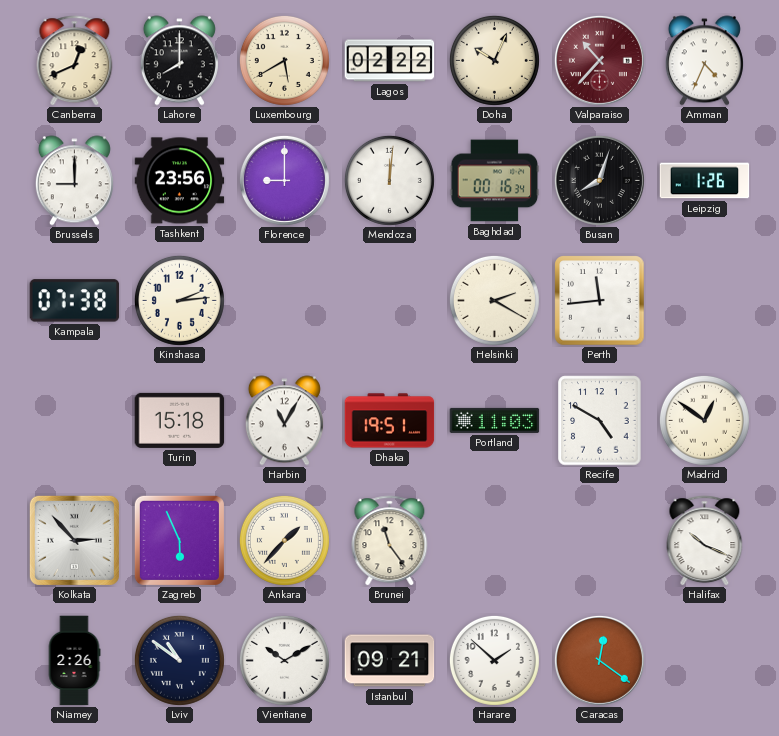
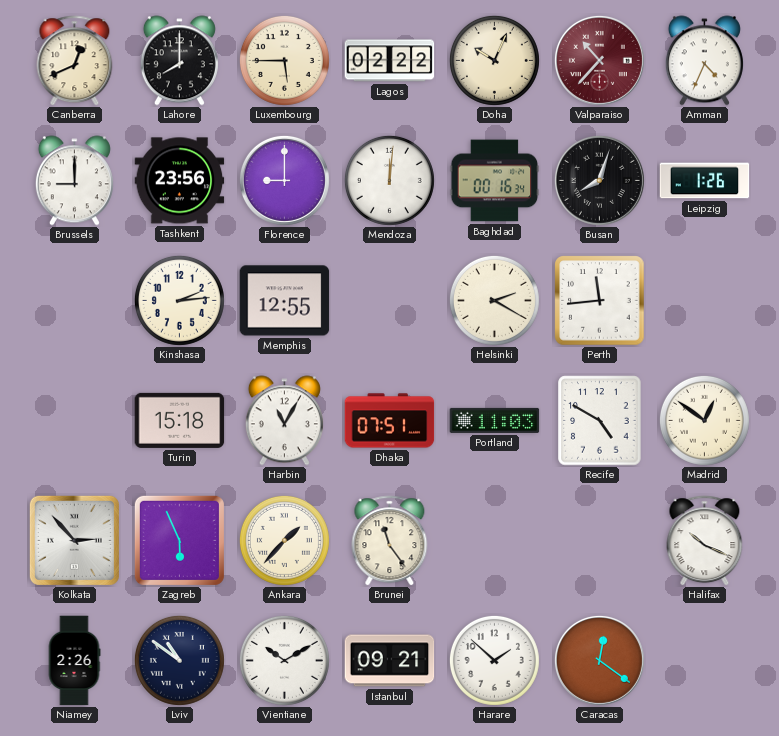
Luxembourg: 5:40 -> 5:45
Kampala: 07:38 -> none
Memphis: none -> 12:55
Dhaka: 19:51 -> 07:51
